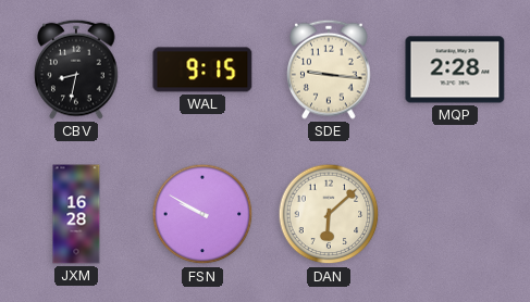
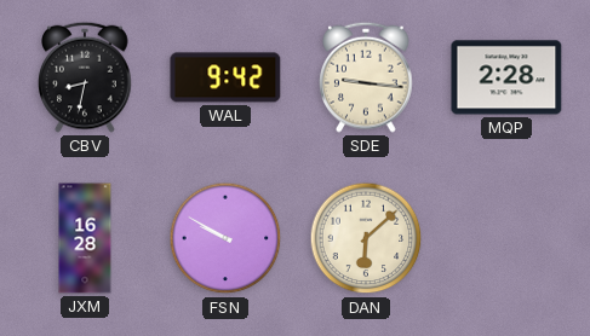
WAL: 9:15 -> 9:42
